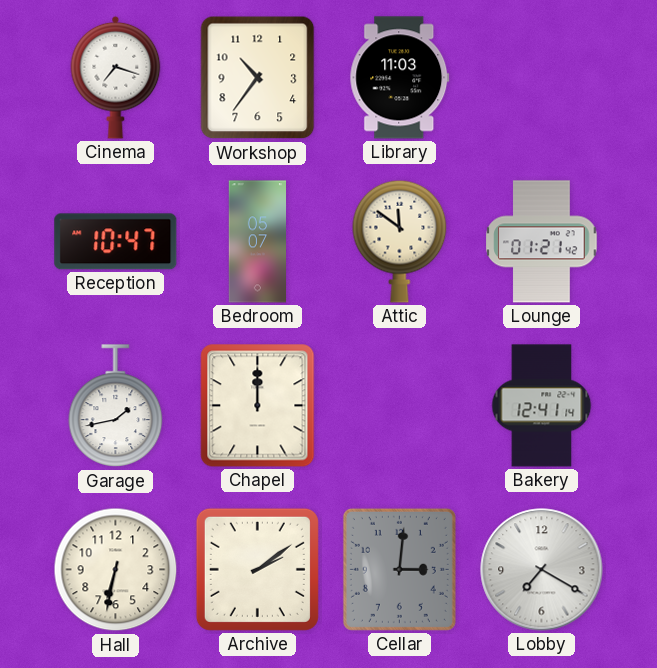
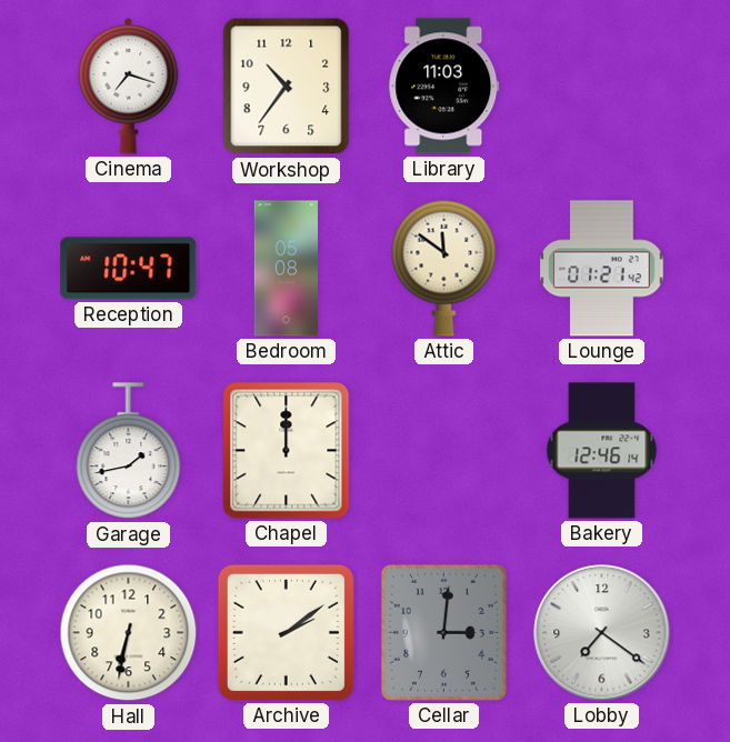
Bedroom: 05:07 -> 05:08
Bakery: 12:41 -> 12:46
Lobby: 7:20 -> 7:21
